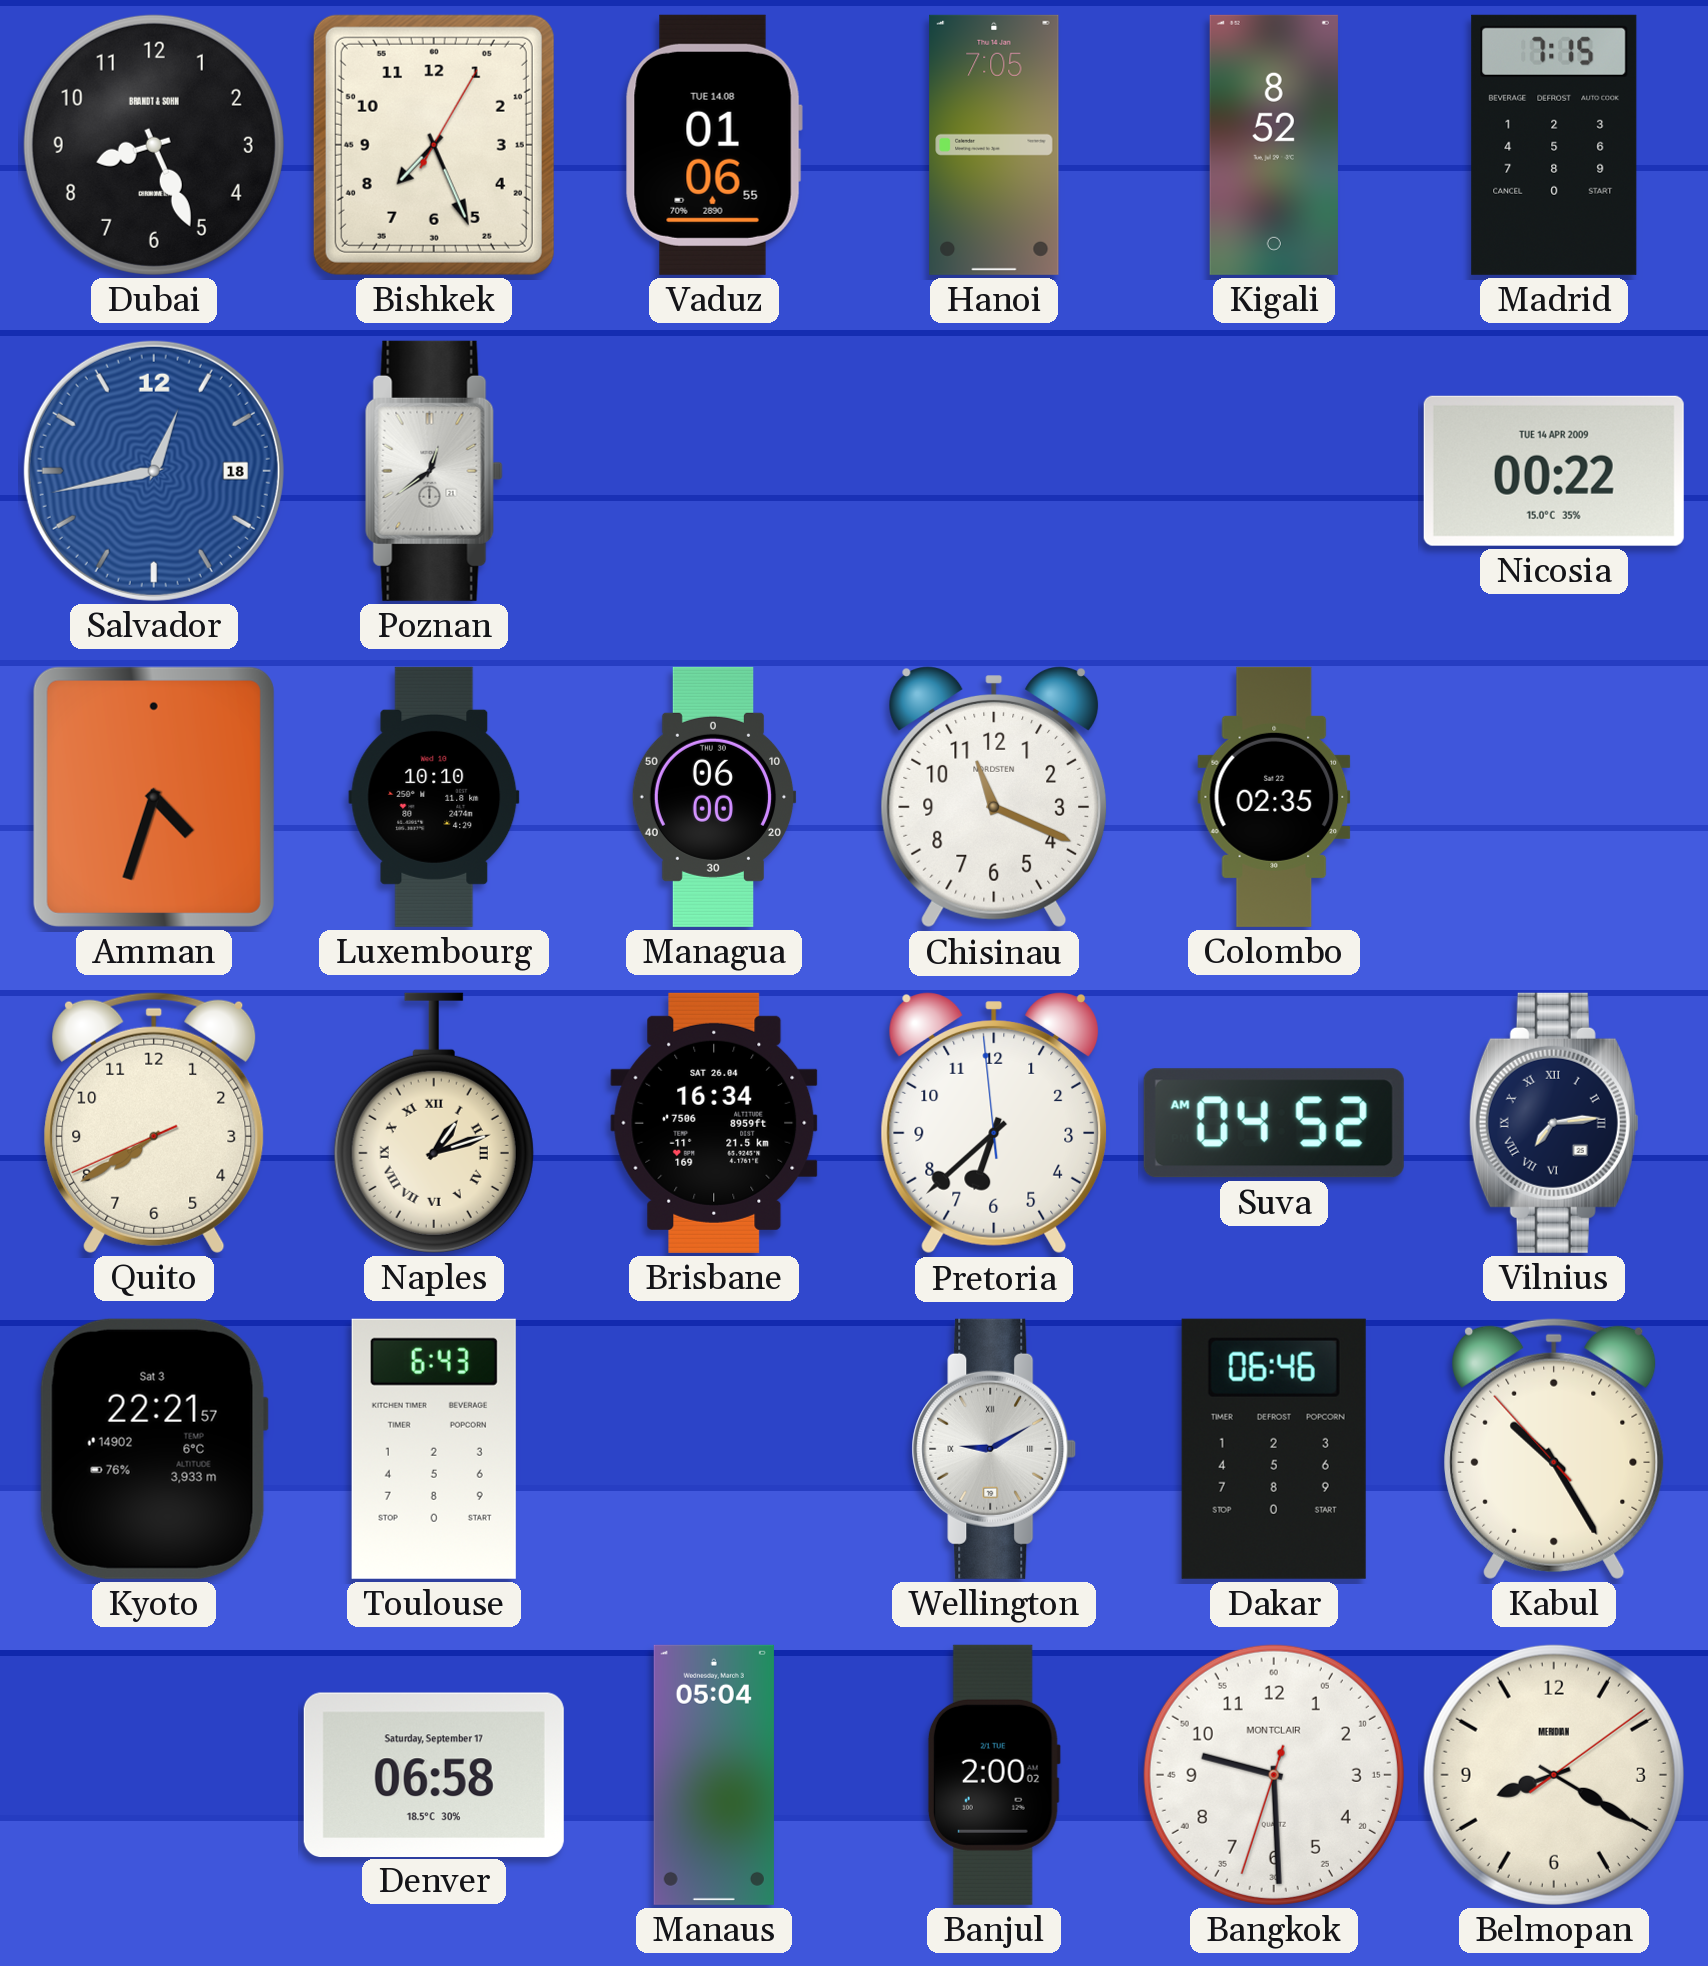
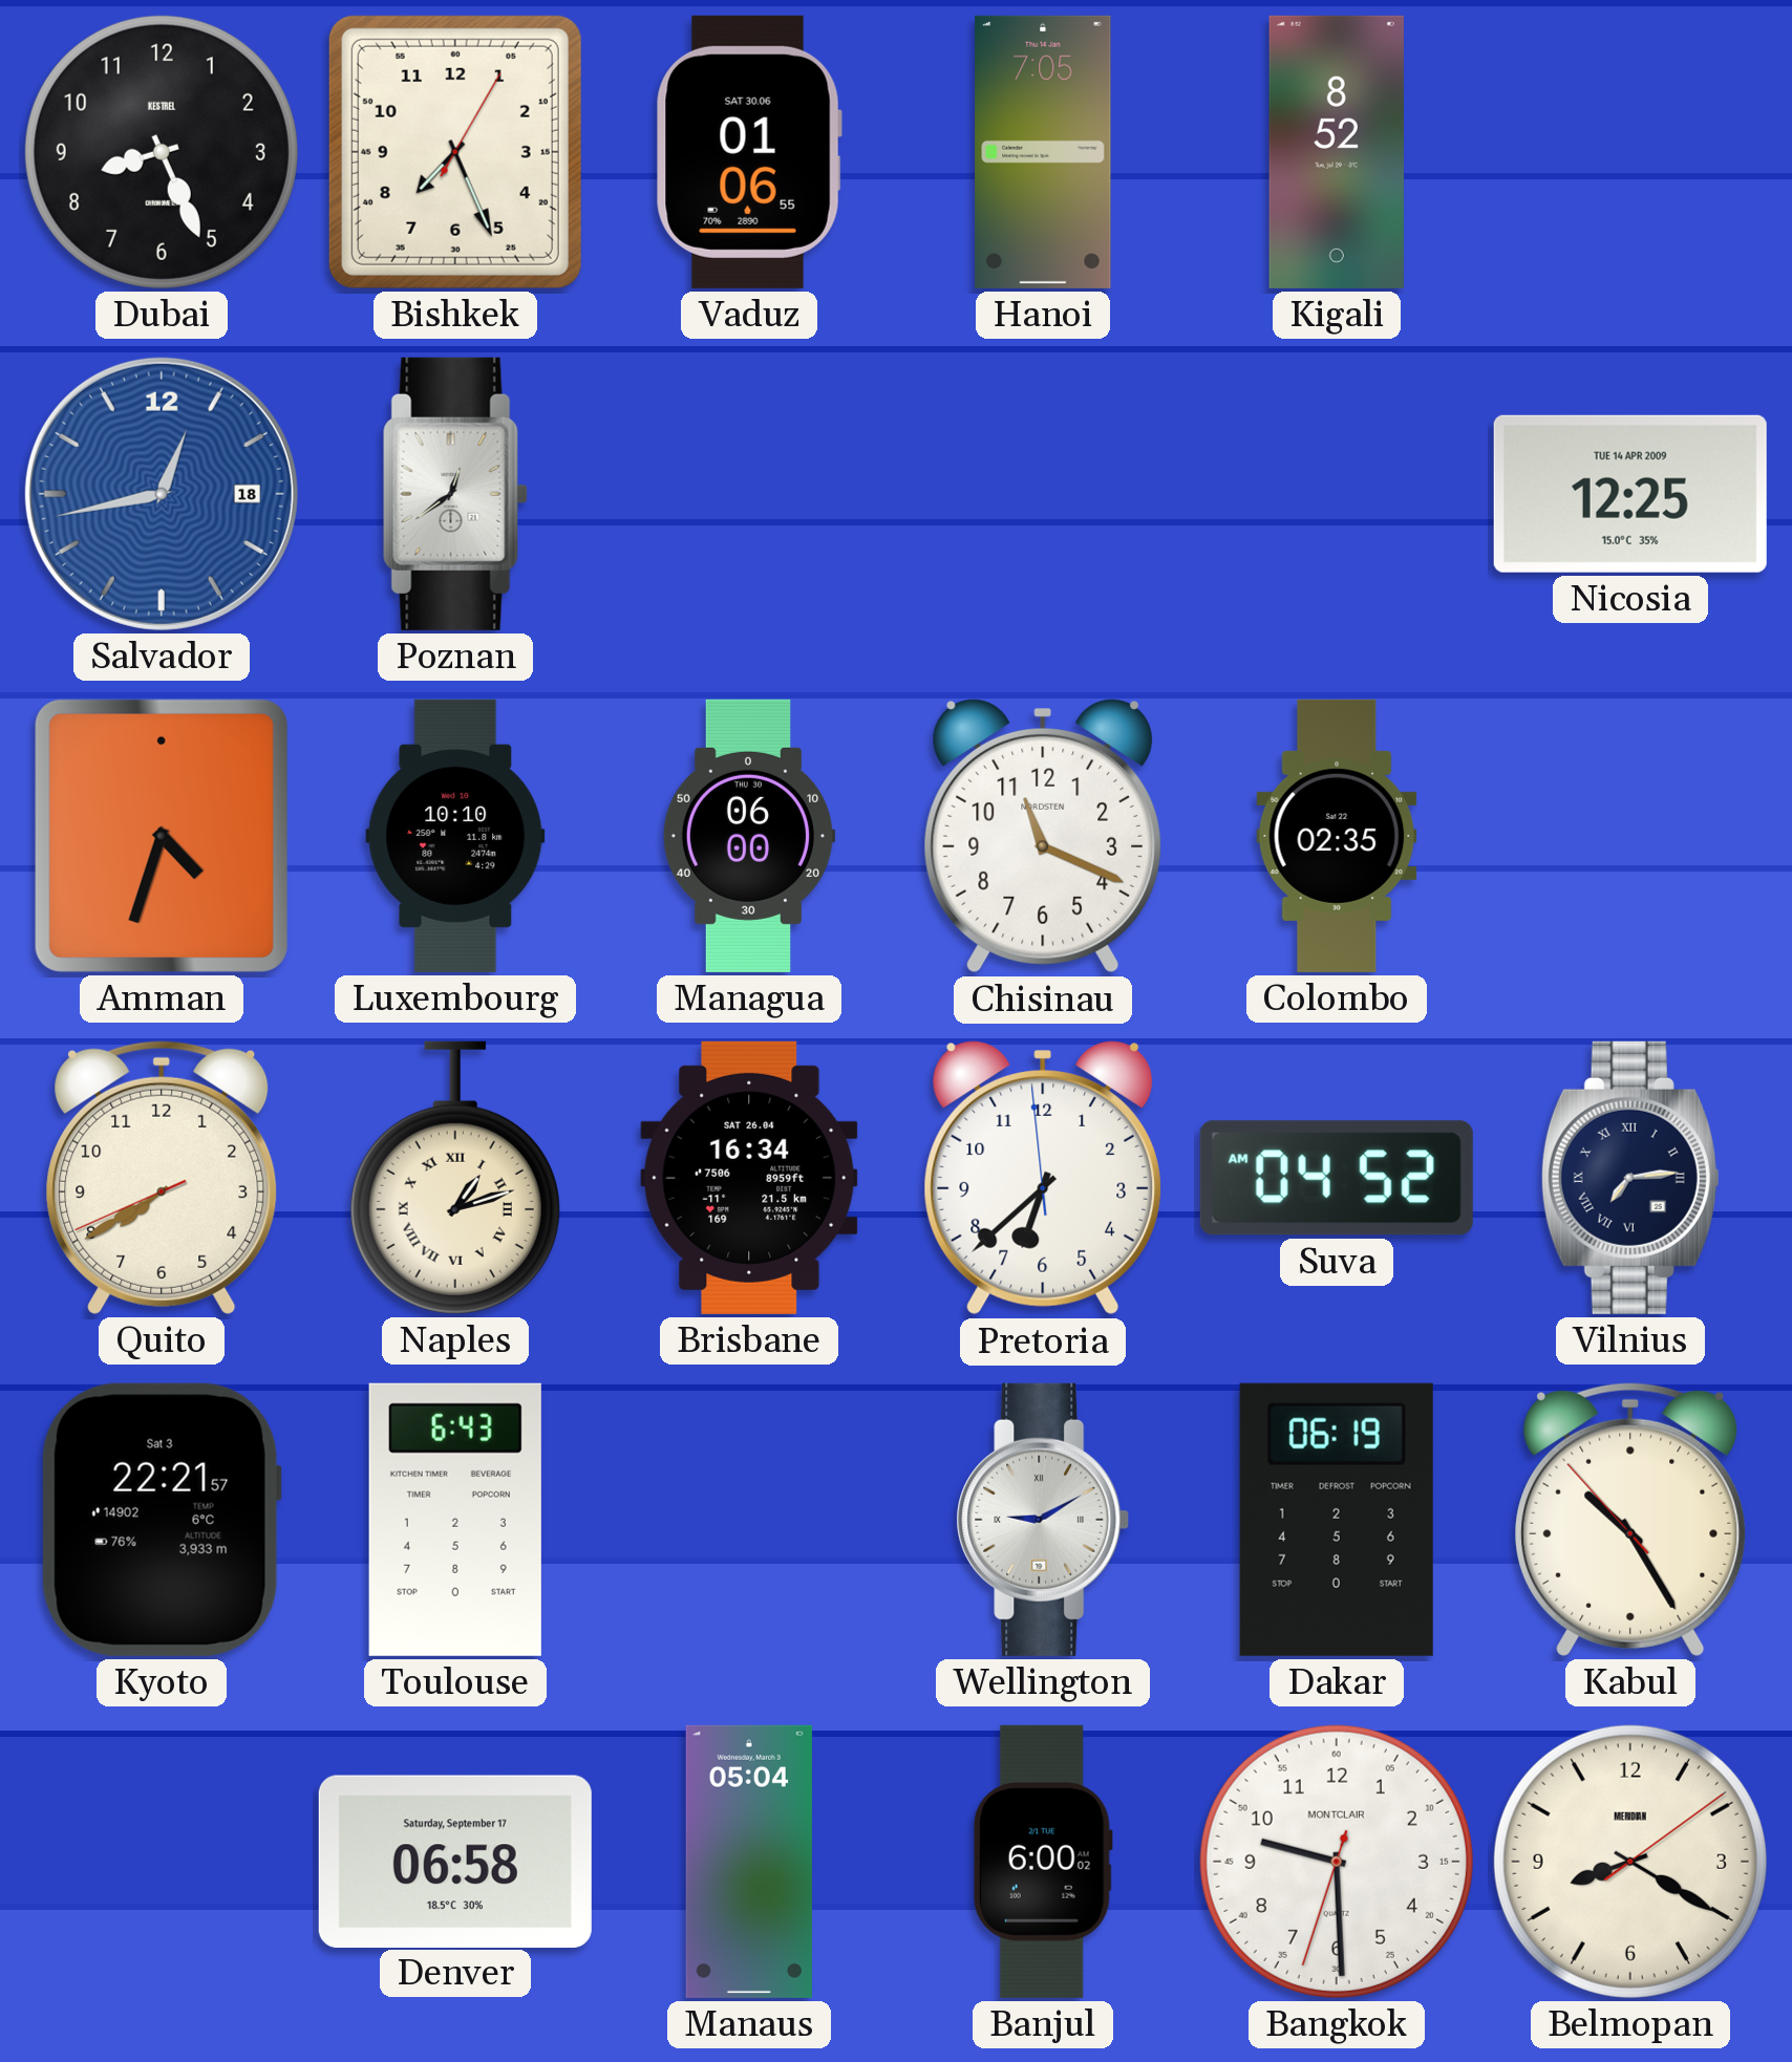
Dubai brand: BRANDT & SOHN -> KESTREL
Vaduz date: TUE 14.08 -> SAT 30.06
Madrid: 7:15 -> none
Nicosia: 00:22 -> 12:25
Dakar: 06:46 -> 06:19
Banjul: 2:00 -> 6:00
